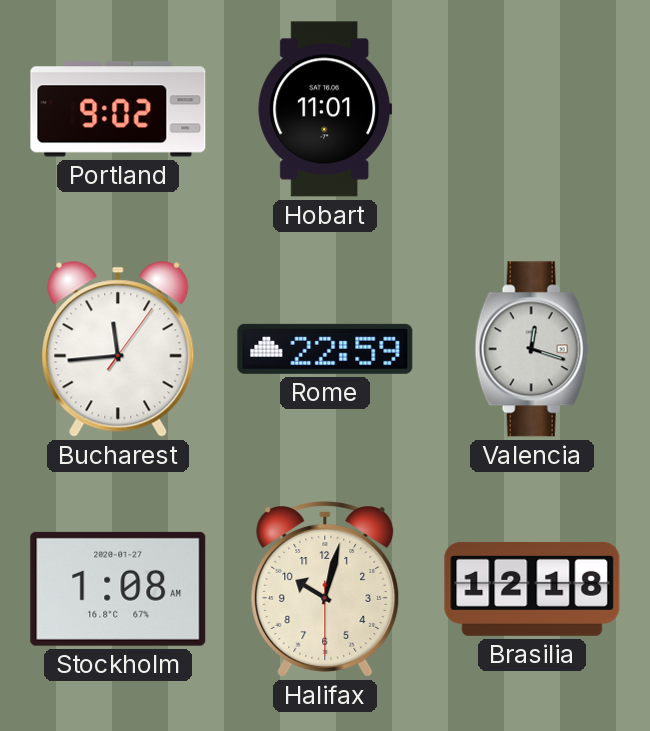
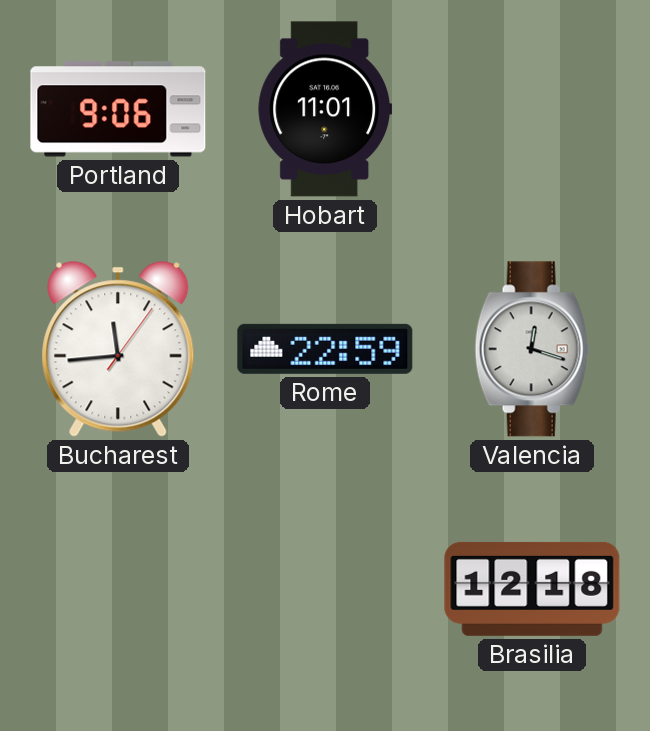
Portland: 9:02 -> 9:06
Stockholm: 1:08 -> none
Halifax: 10:02 -> none
